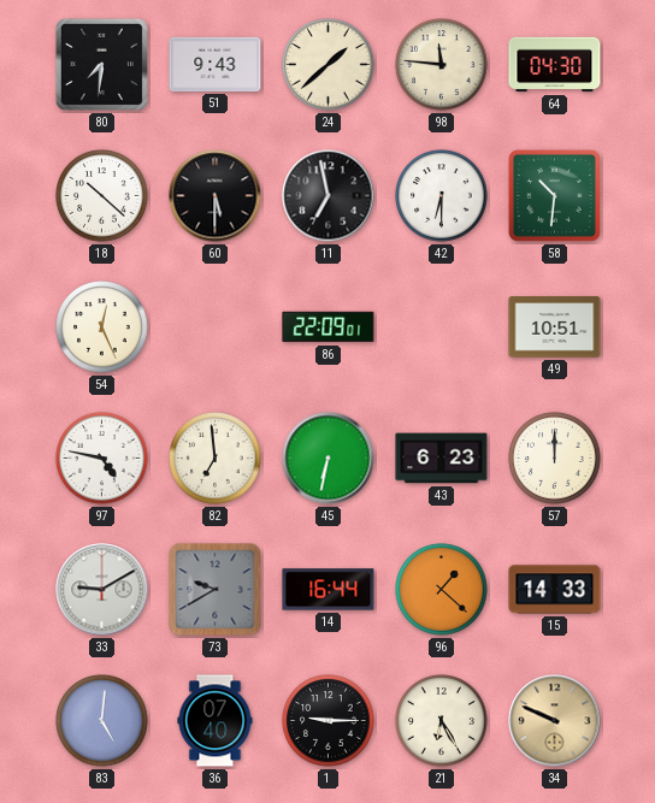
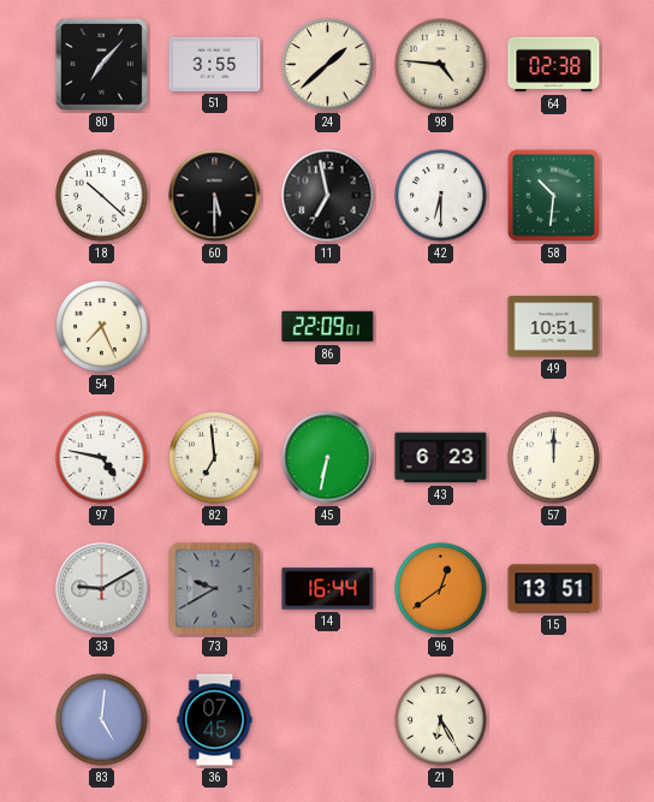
80: 7:31 -> 7:07
51: 9:43 -> 3:55
98: 11:46 -> 4:46
64: 04:30 -> 02:38
54: 12:26 -> 7:26
96: 1:22 -> 12:39
15: 14:33 -> 13:51
36: 07:40 -> 07:45
1: 9:15 -> none
34: 9:49 -> none
